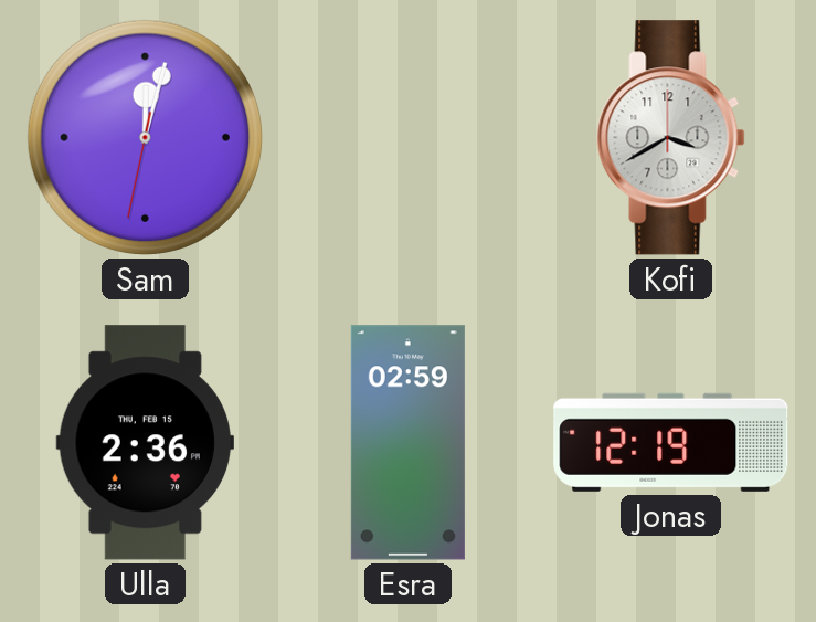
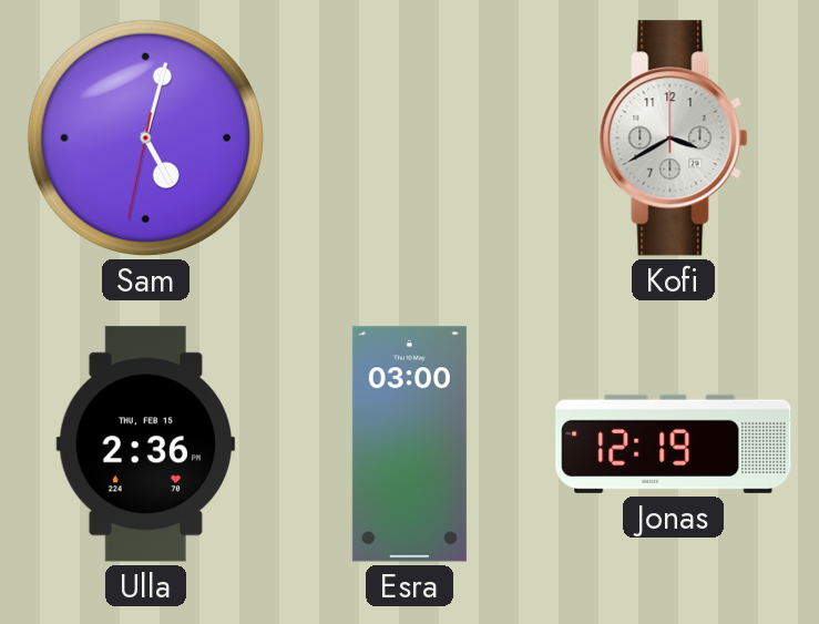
Sam: 12:02 -> 5:02
Esra: 02:59 -> 03:00
